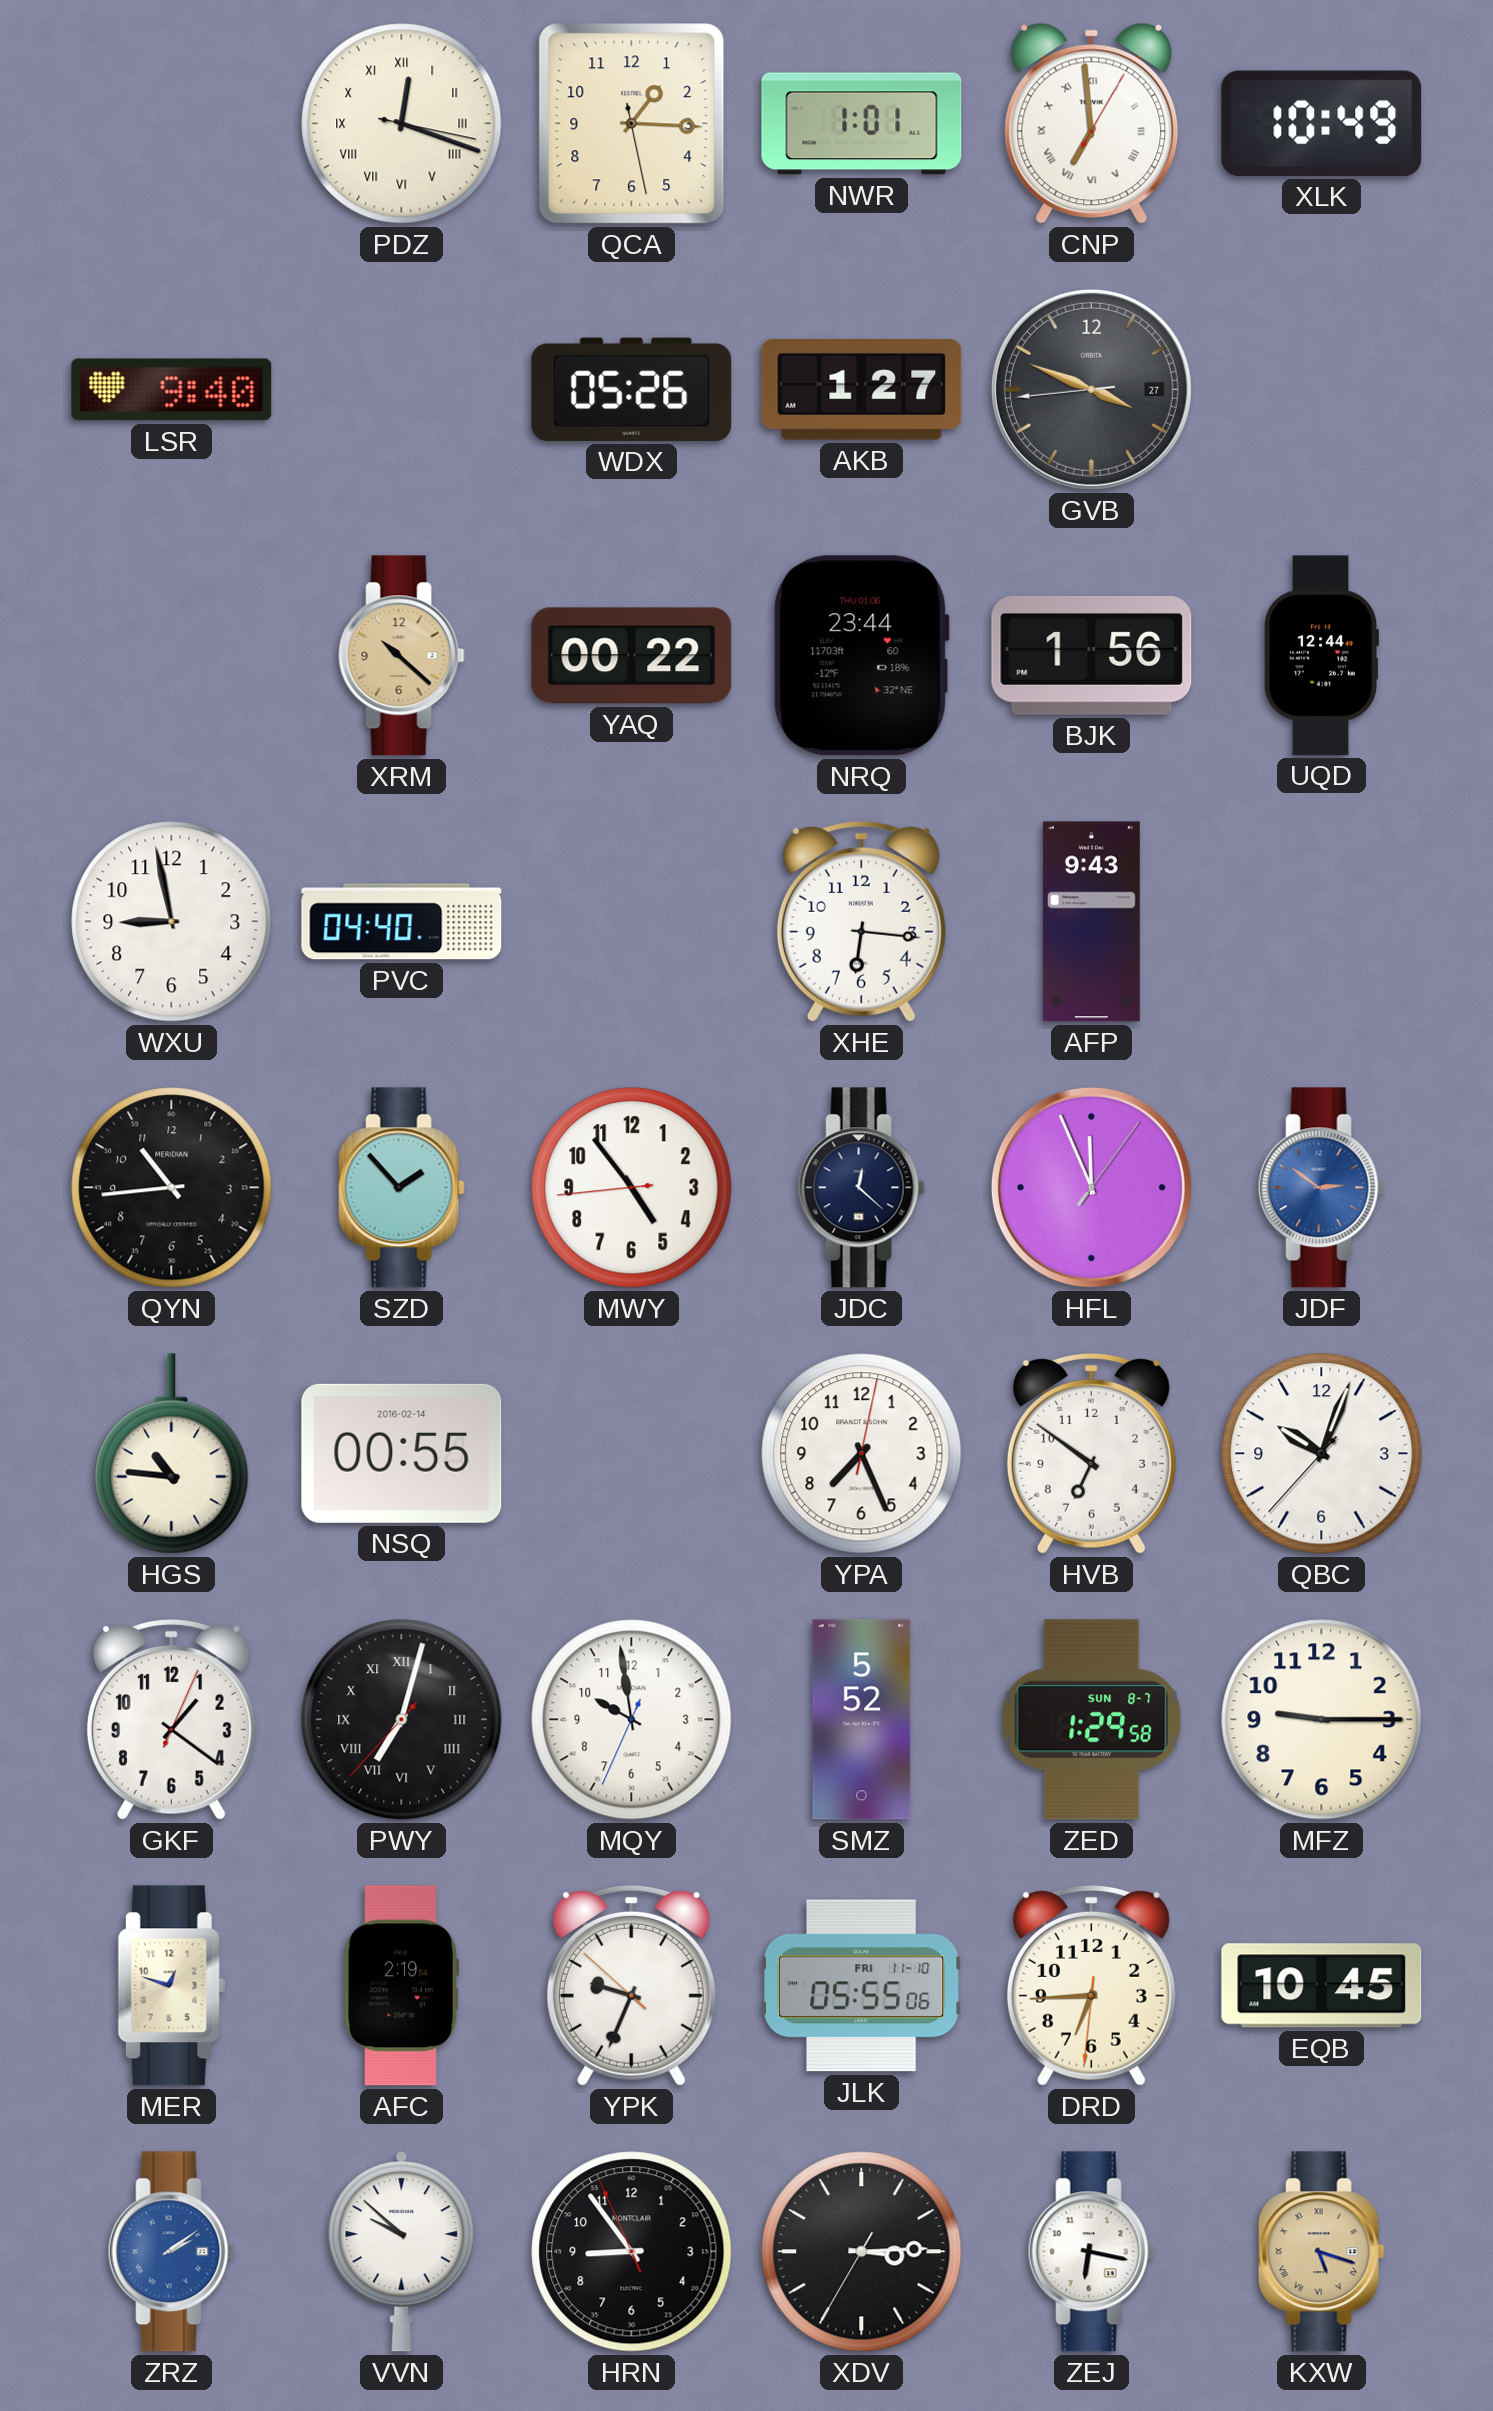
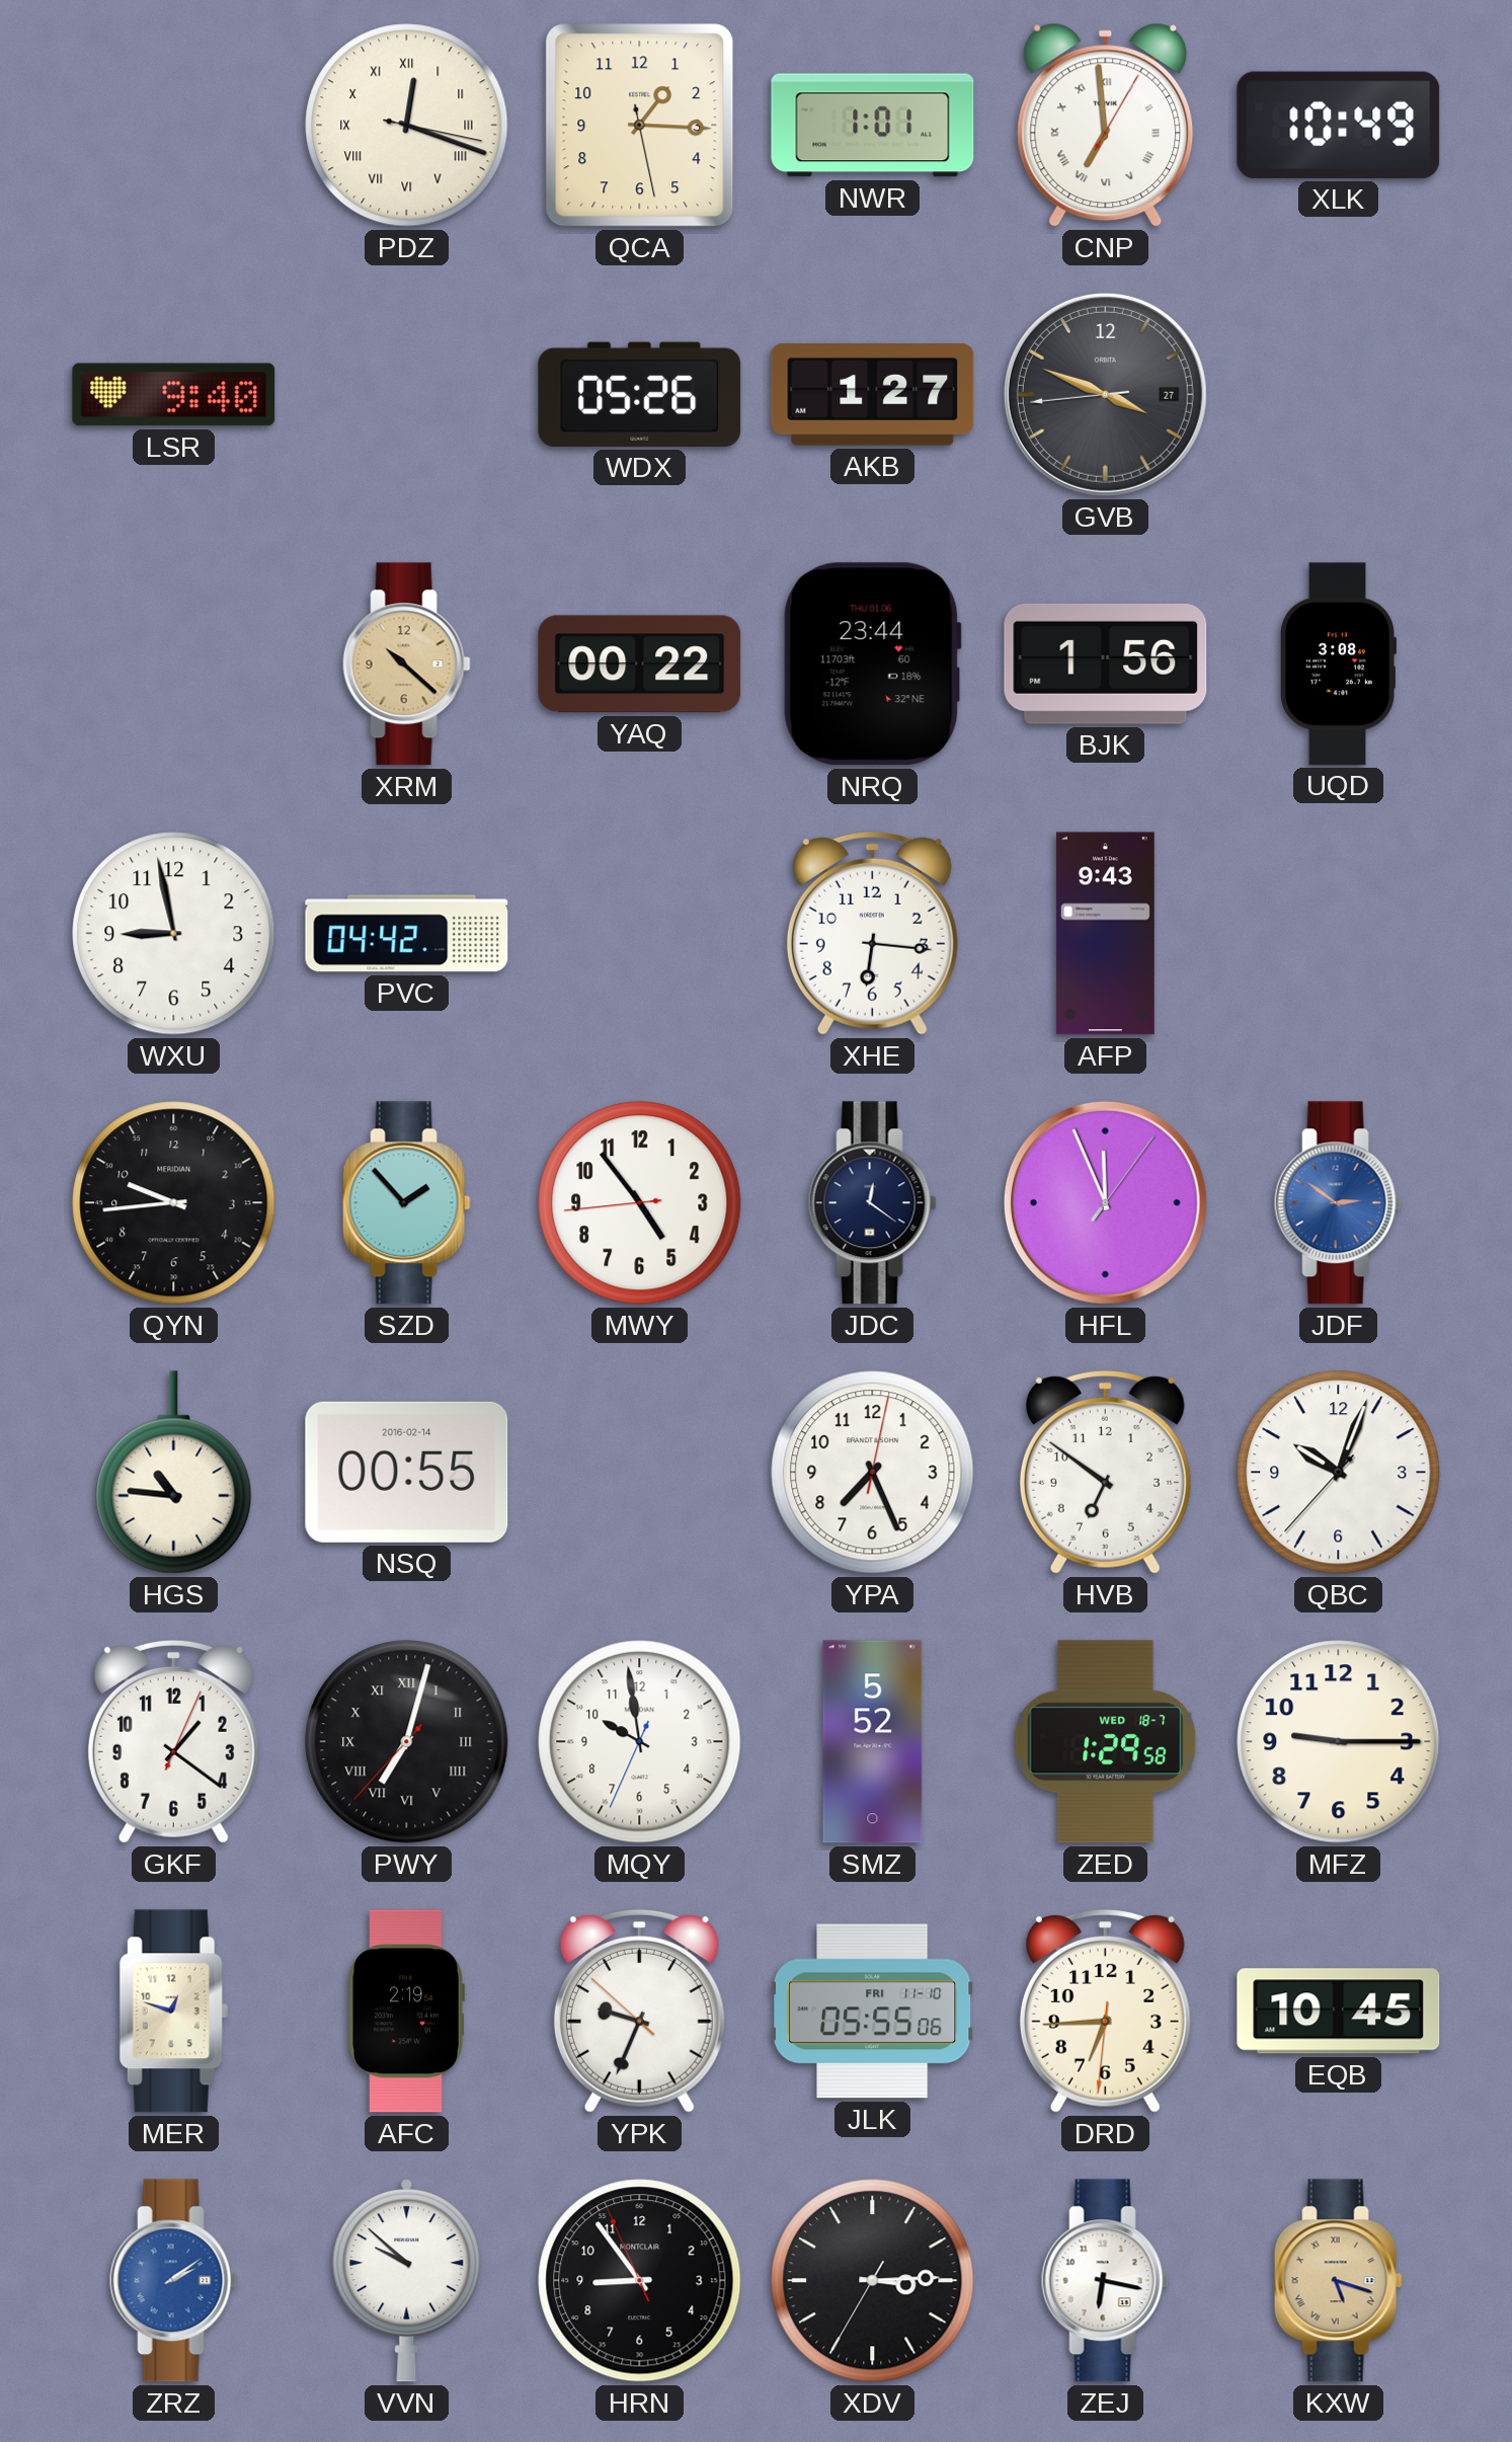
UQD: 12:44 -> 3:08
PVC: 04:40 -> 04:42
QYN: 10:44 -> 9:44
JDC: 12:22 -> 12:21
ZED date: SUN 8-7 -> WED 18-7
